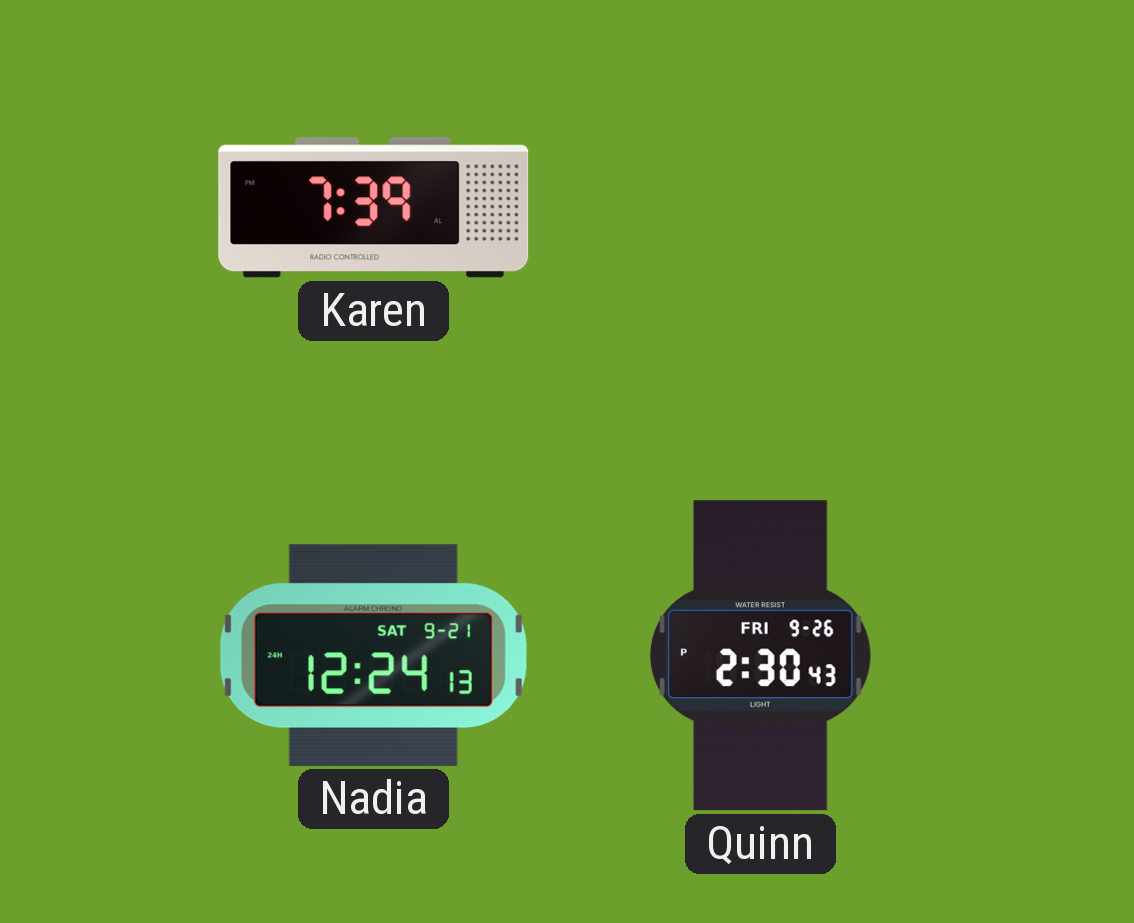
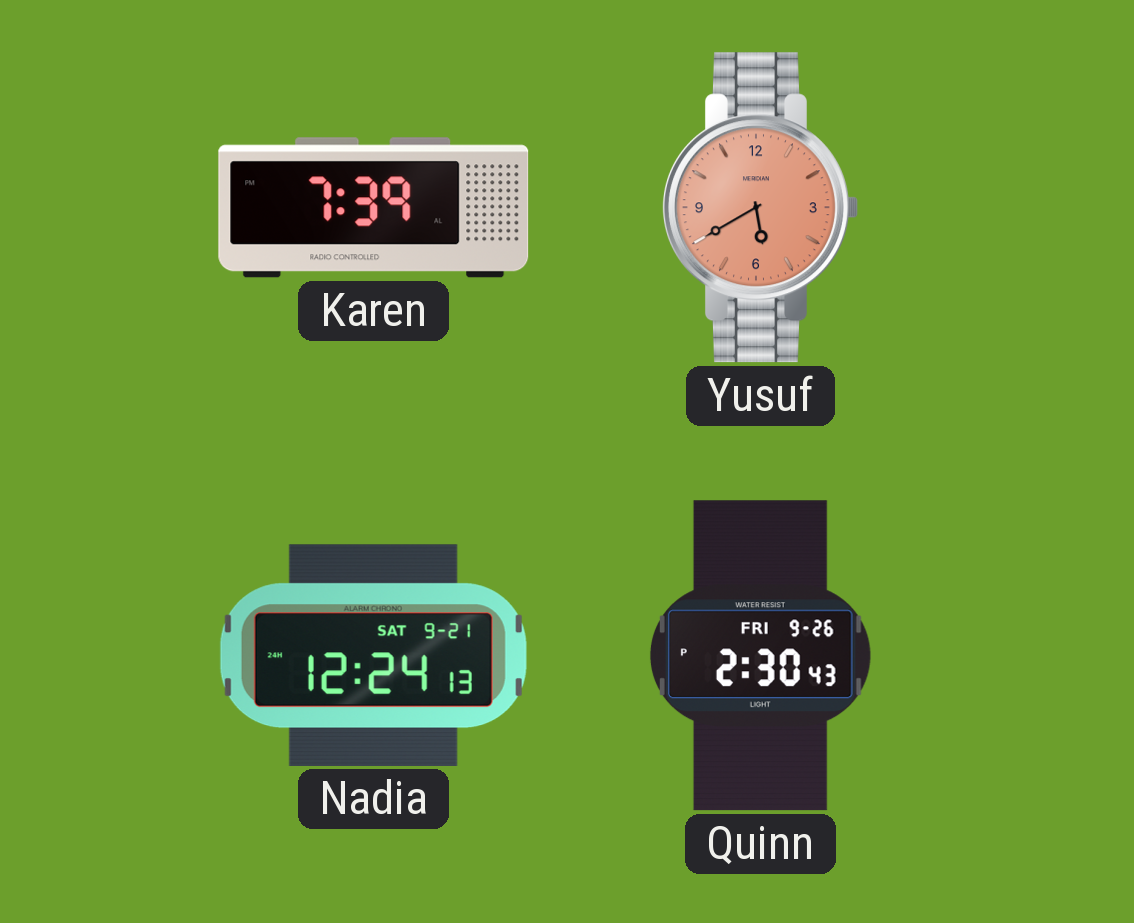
Yusuf: none -> 5:40
